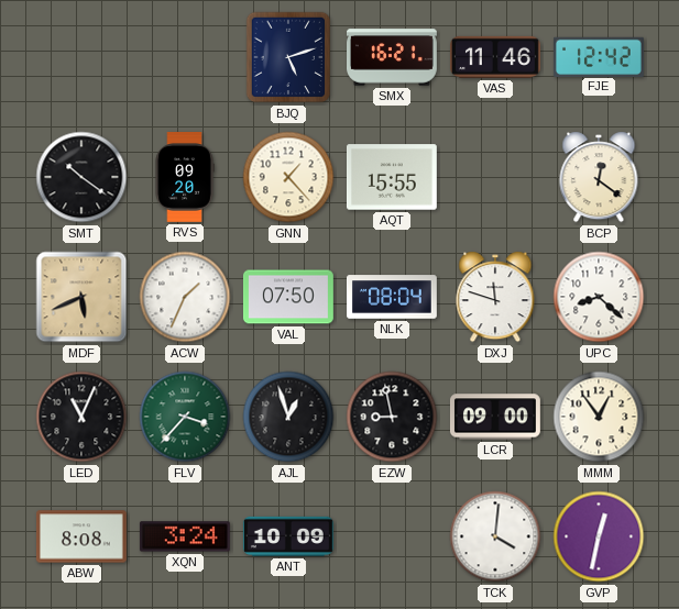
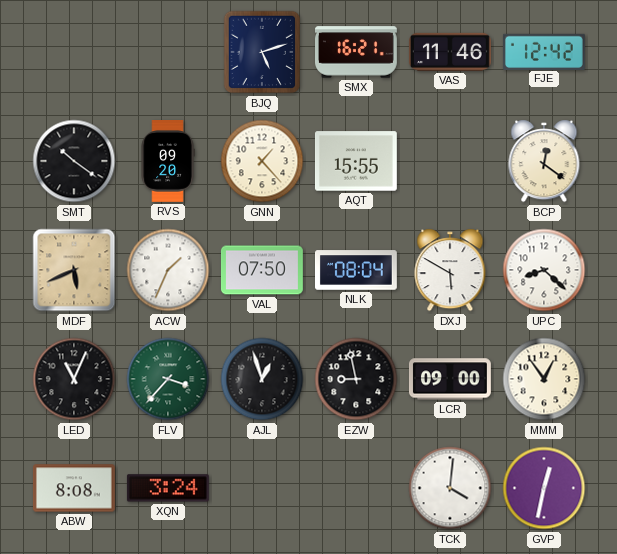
DXJ: 11:48 -> 5:50
ANT: 10:09 -> none
